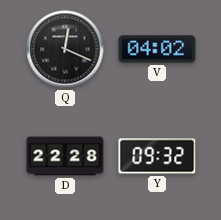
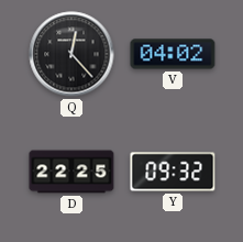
Q: 12:19 -> 12:23
D: 22:28 -> 22:25
